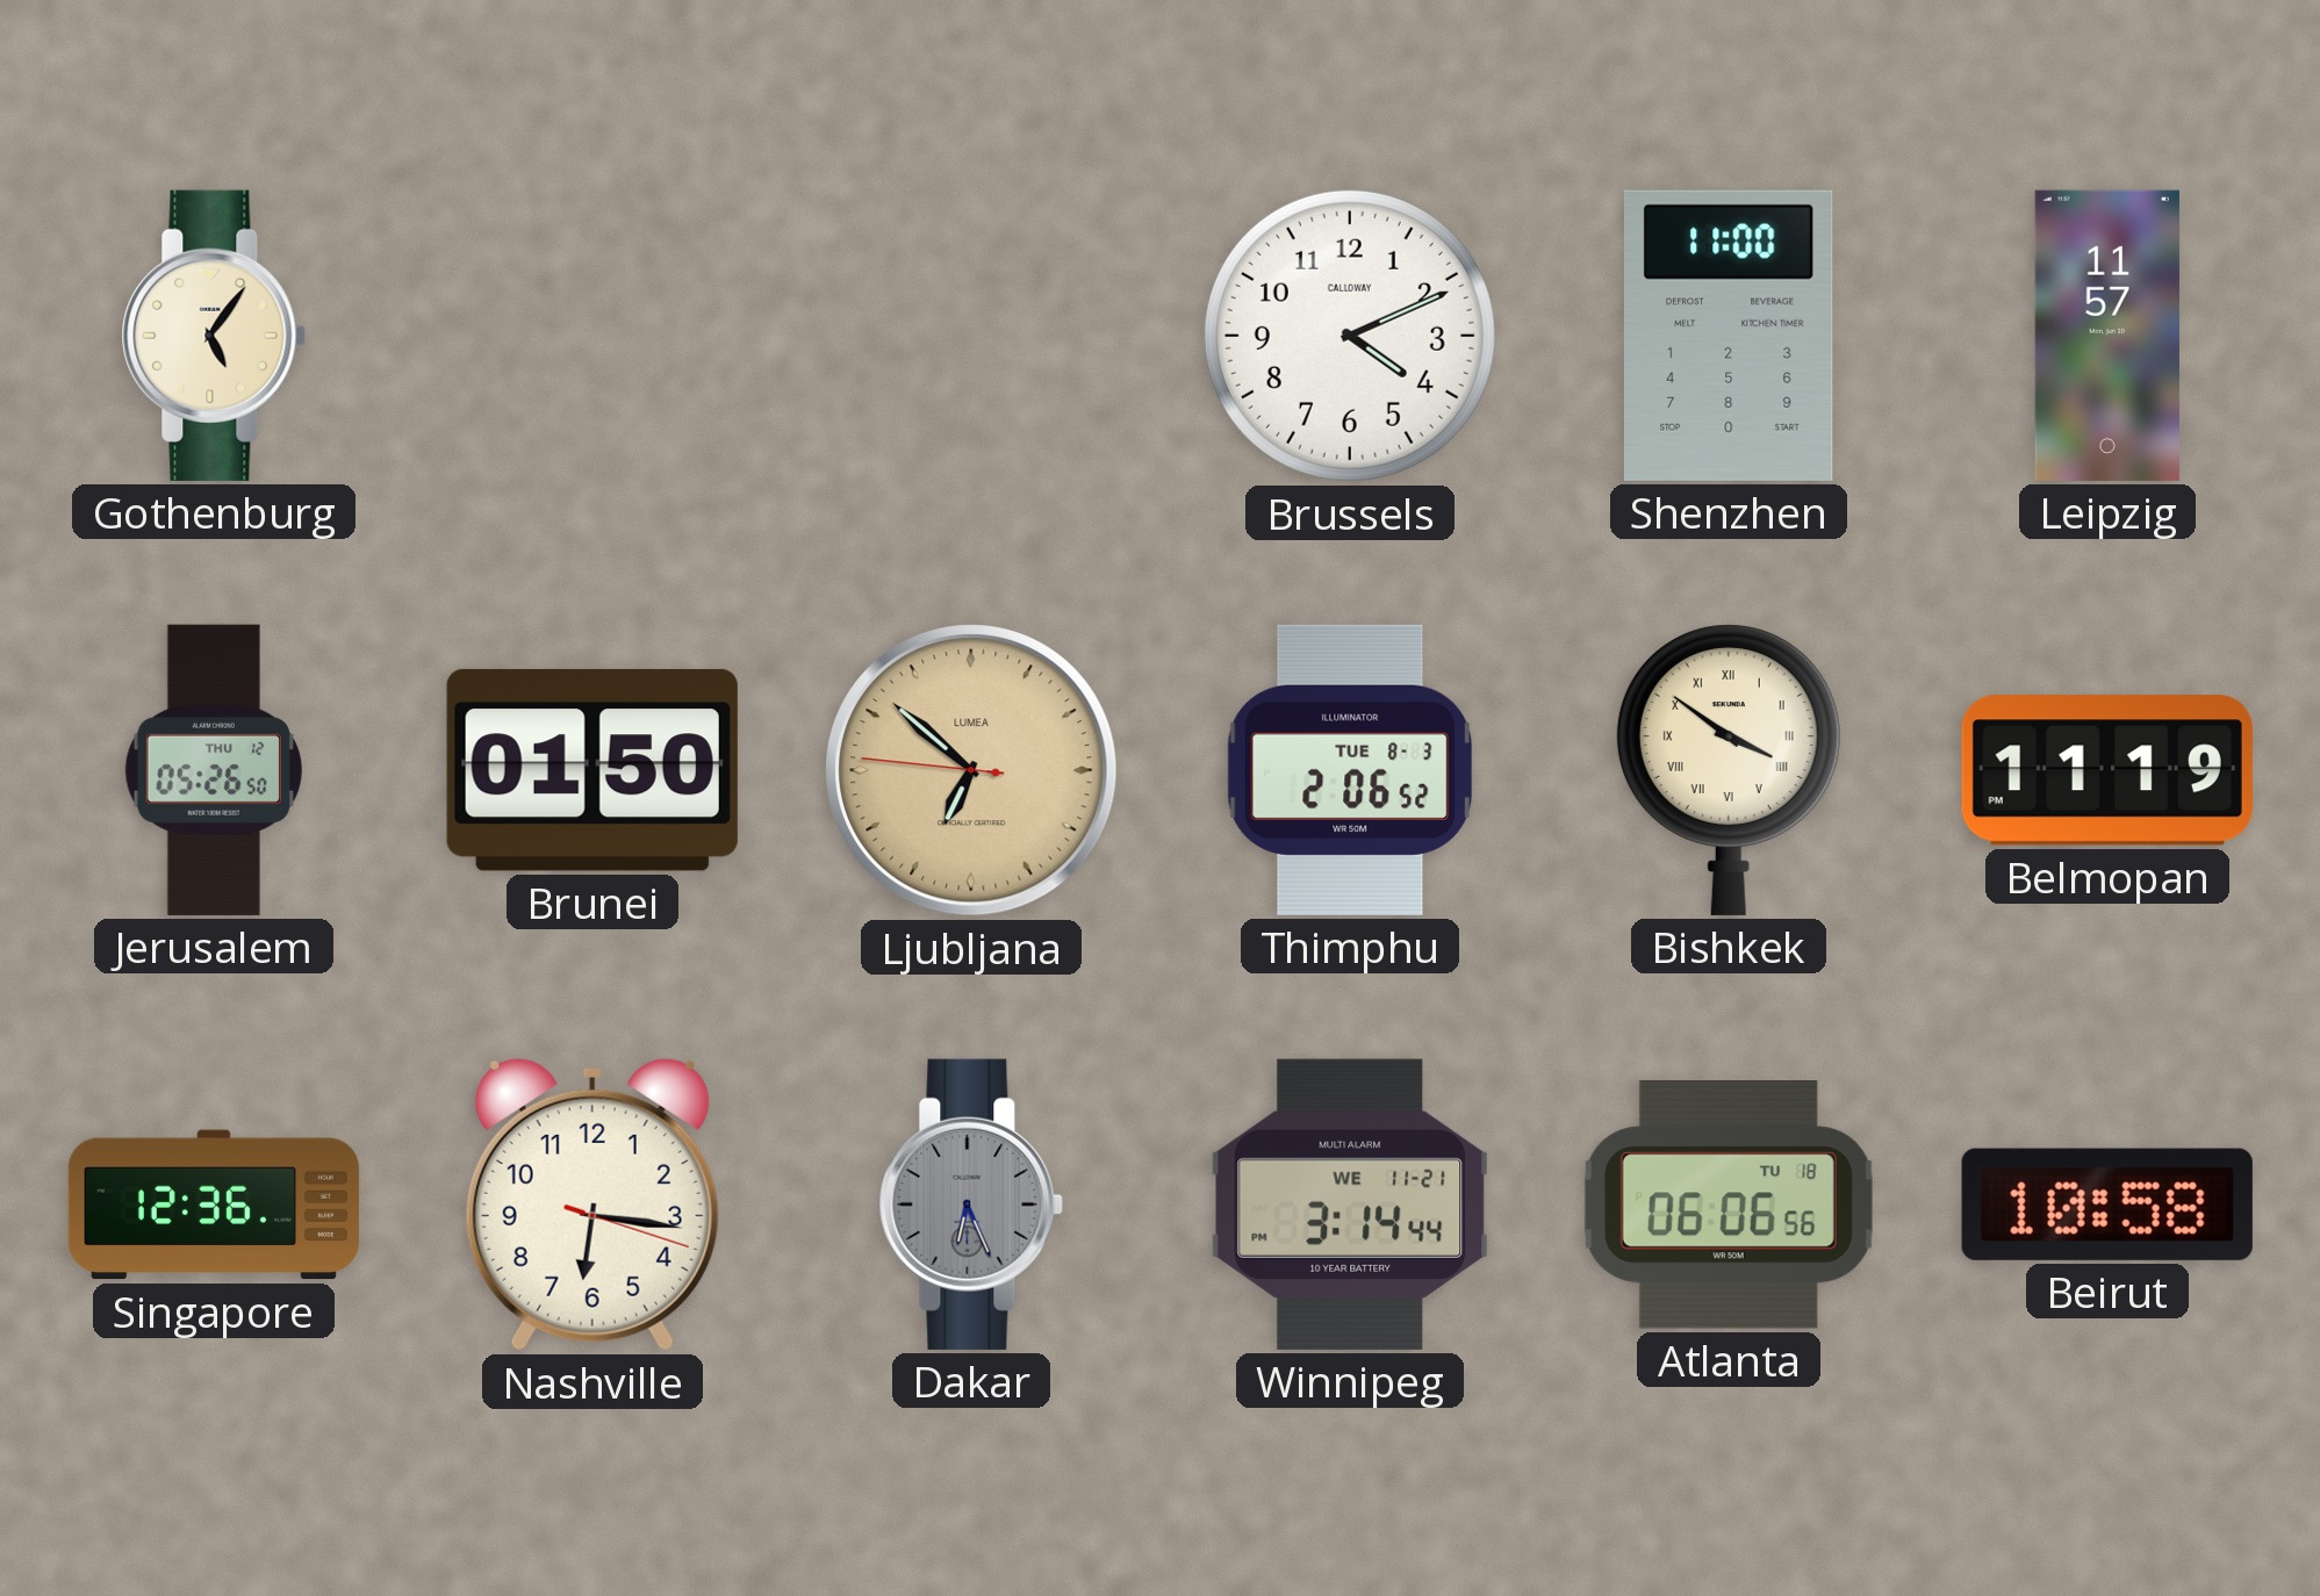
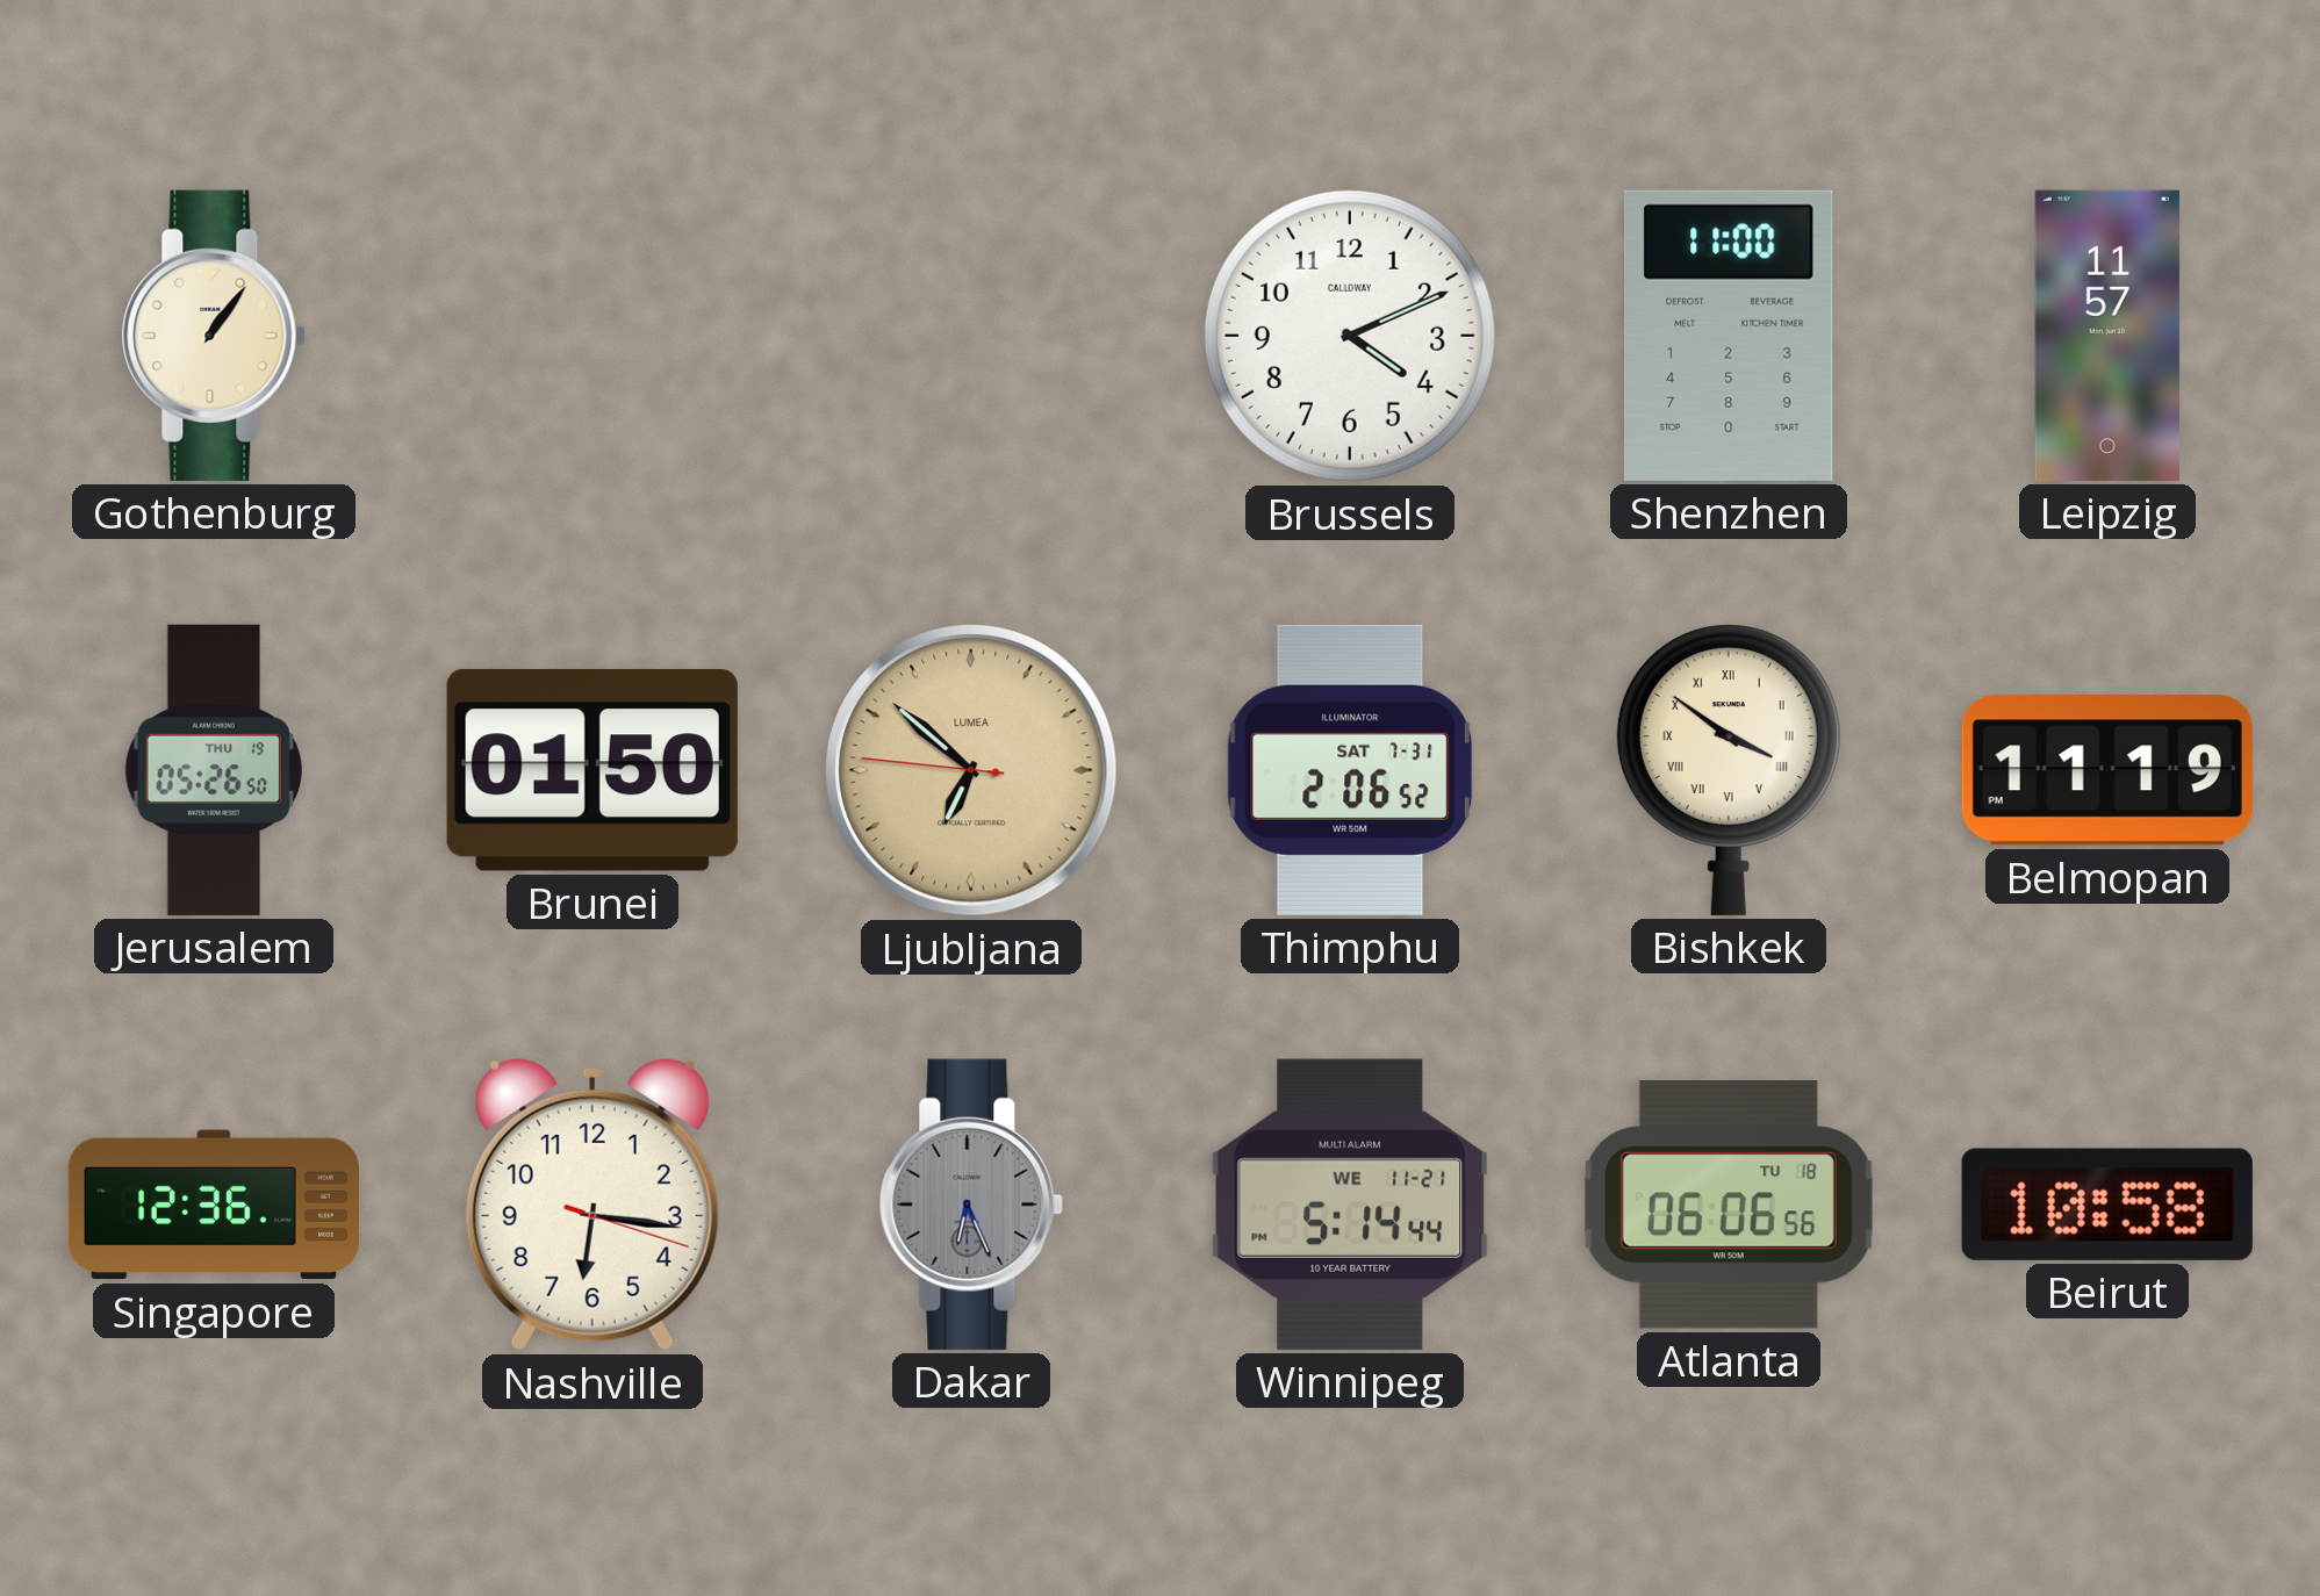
Gothenburg: 5:06 -> 1:06
Jerusalem date: THU 12 -> THU 19
Thimphu date: TUE 8-3 -> SAT 7-31
Winnipeg: 3:14 -> 5:14
